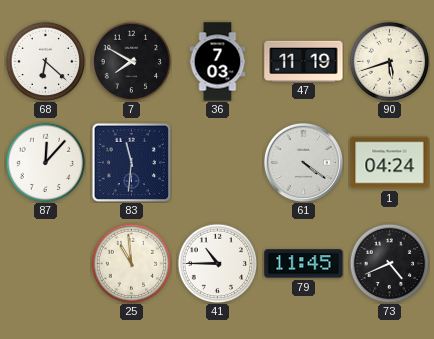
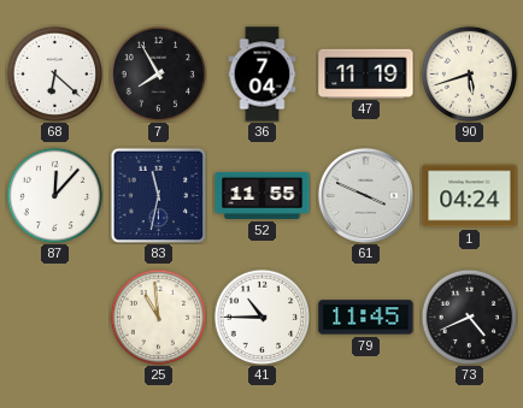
7: 7:50 -> 7:55
36: 7:03 -> 7:04
83: 11:31 -> 11:32
52: none -> 11:55
61: 4:21 -> 3:49
